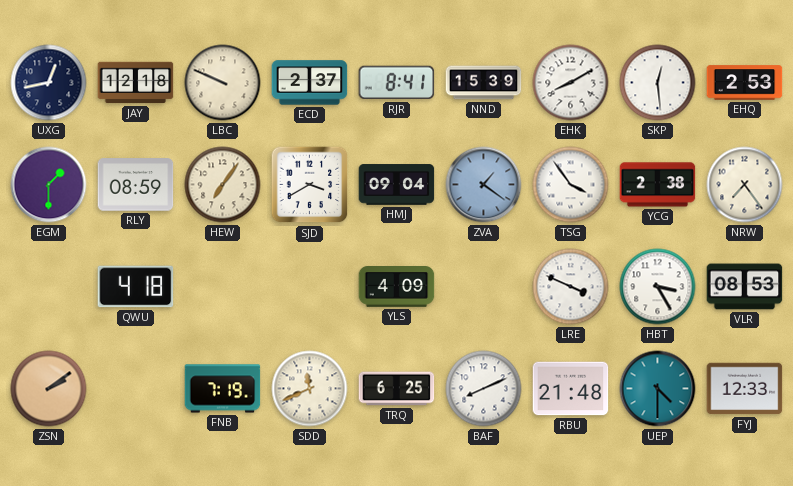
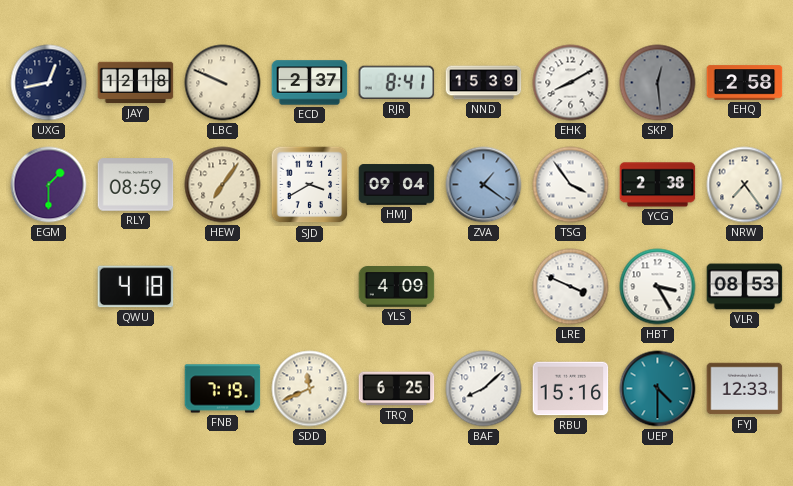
SKP dial: white -> grey
EHQ: 2:53 -> 2:58
ZSN: 2:09 -> none
BAF: 8:11 -> 8:08
RBU: 21:48 -> 15:16
